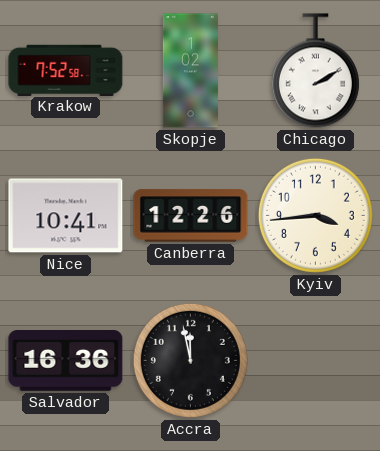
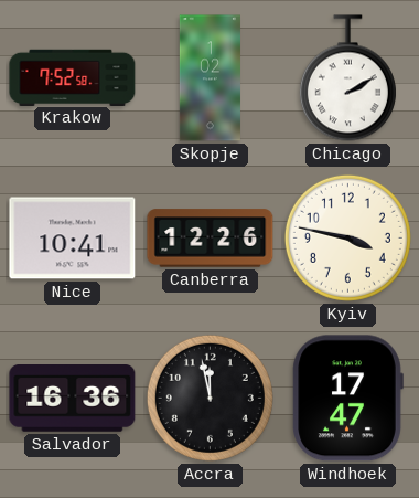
Kyiv: 3:44 -> 3:47
Windhoek: none -> 17:47
